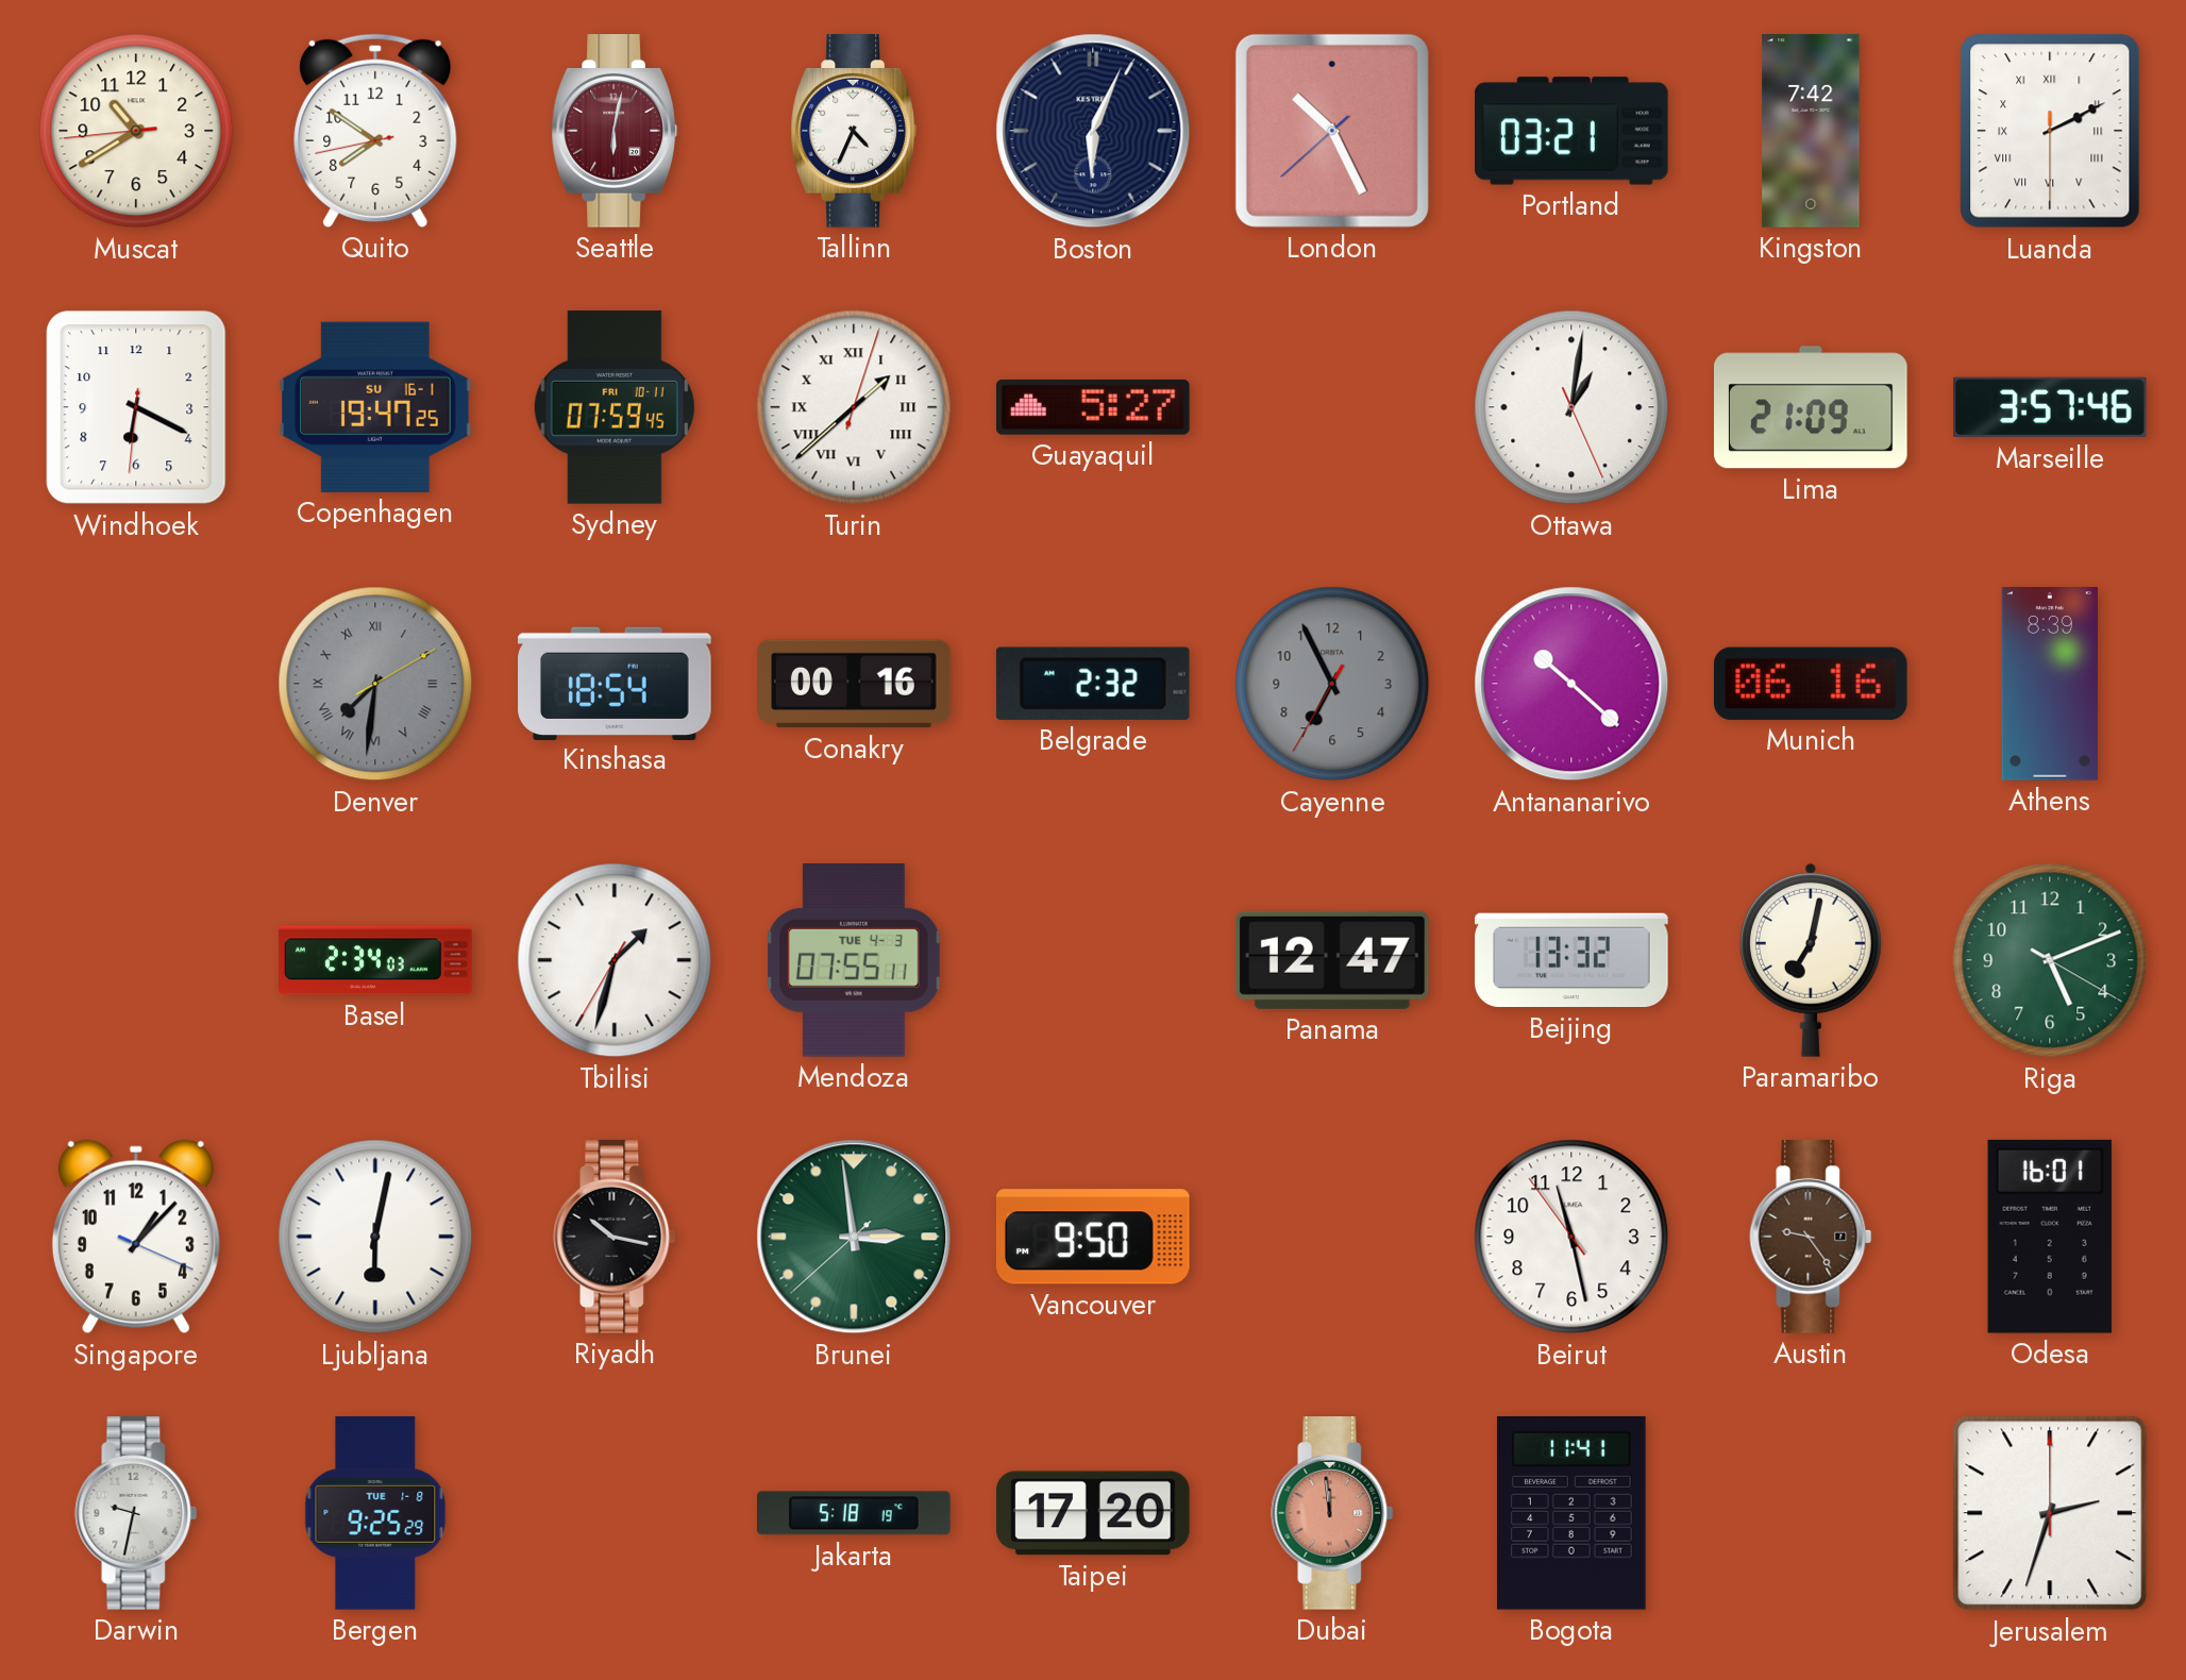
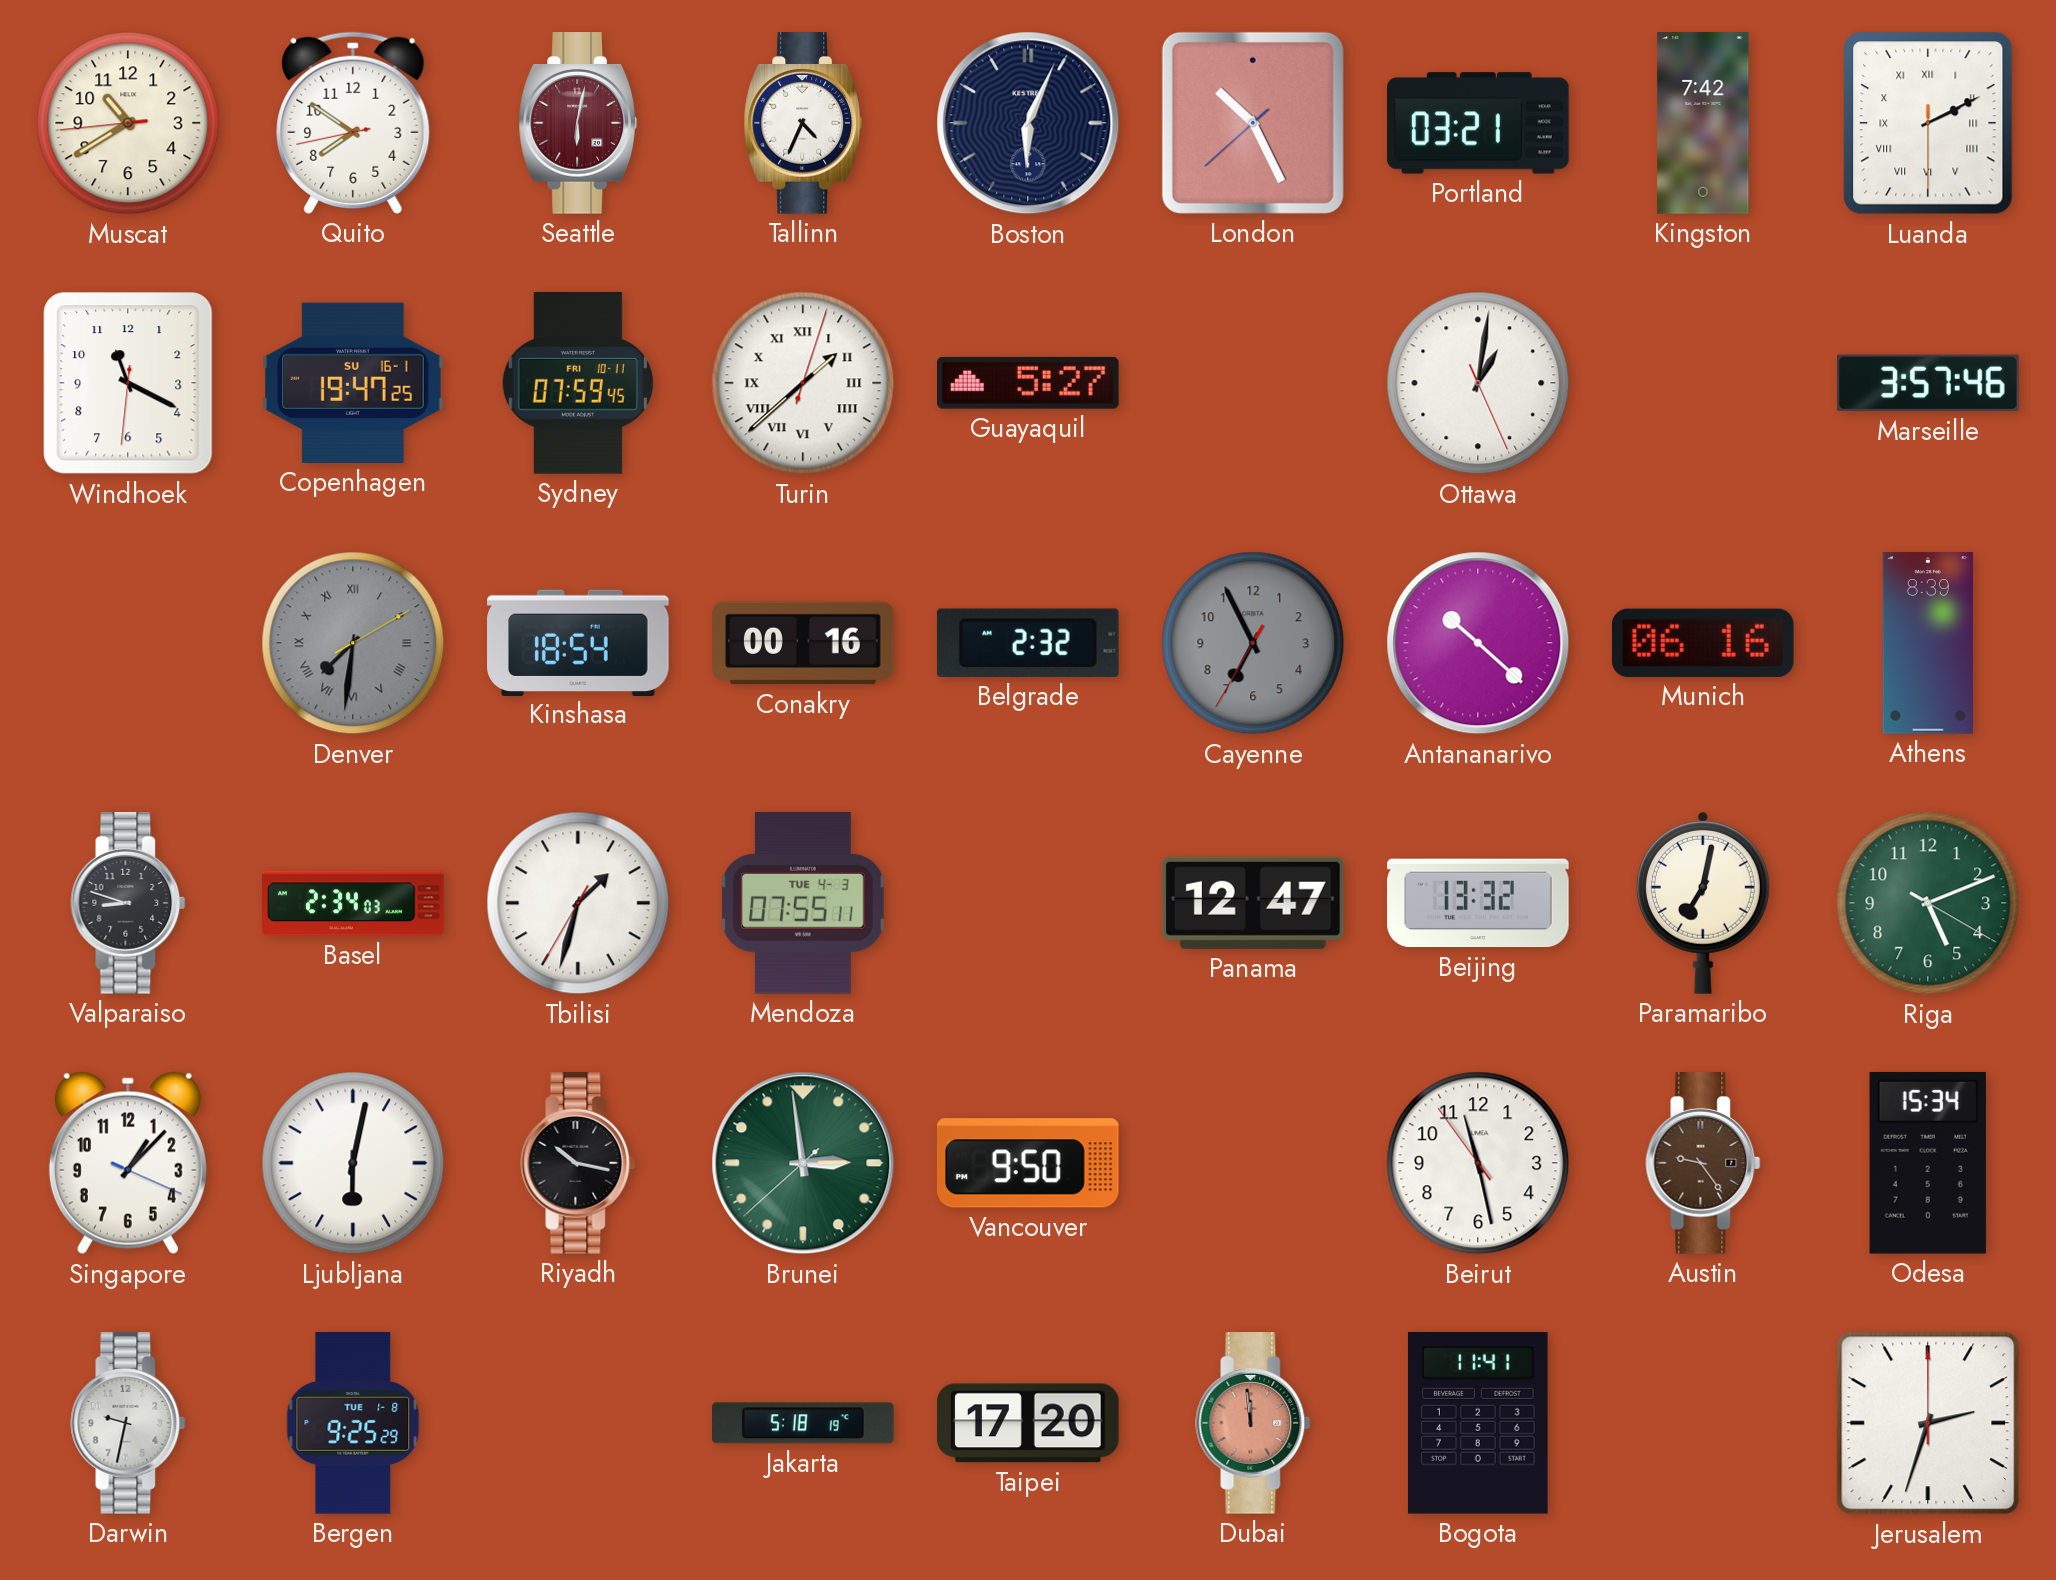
Windhoek: 6:19 -> 11:19
Lima: 21:09 -> none
Valparaiso: none -> 8:48
Odesa: 16:01 -> 15:34
